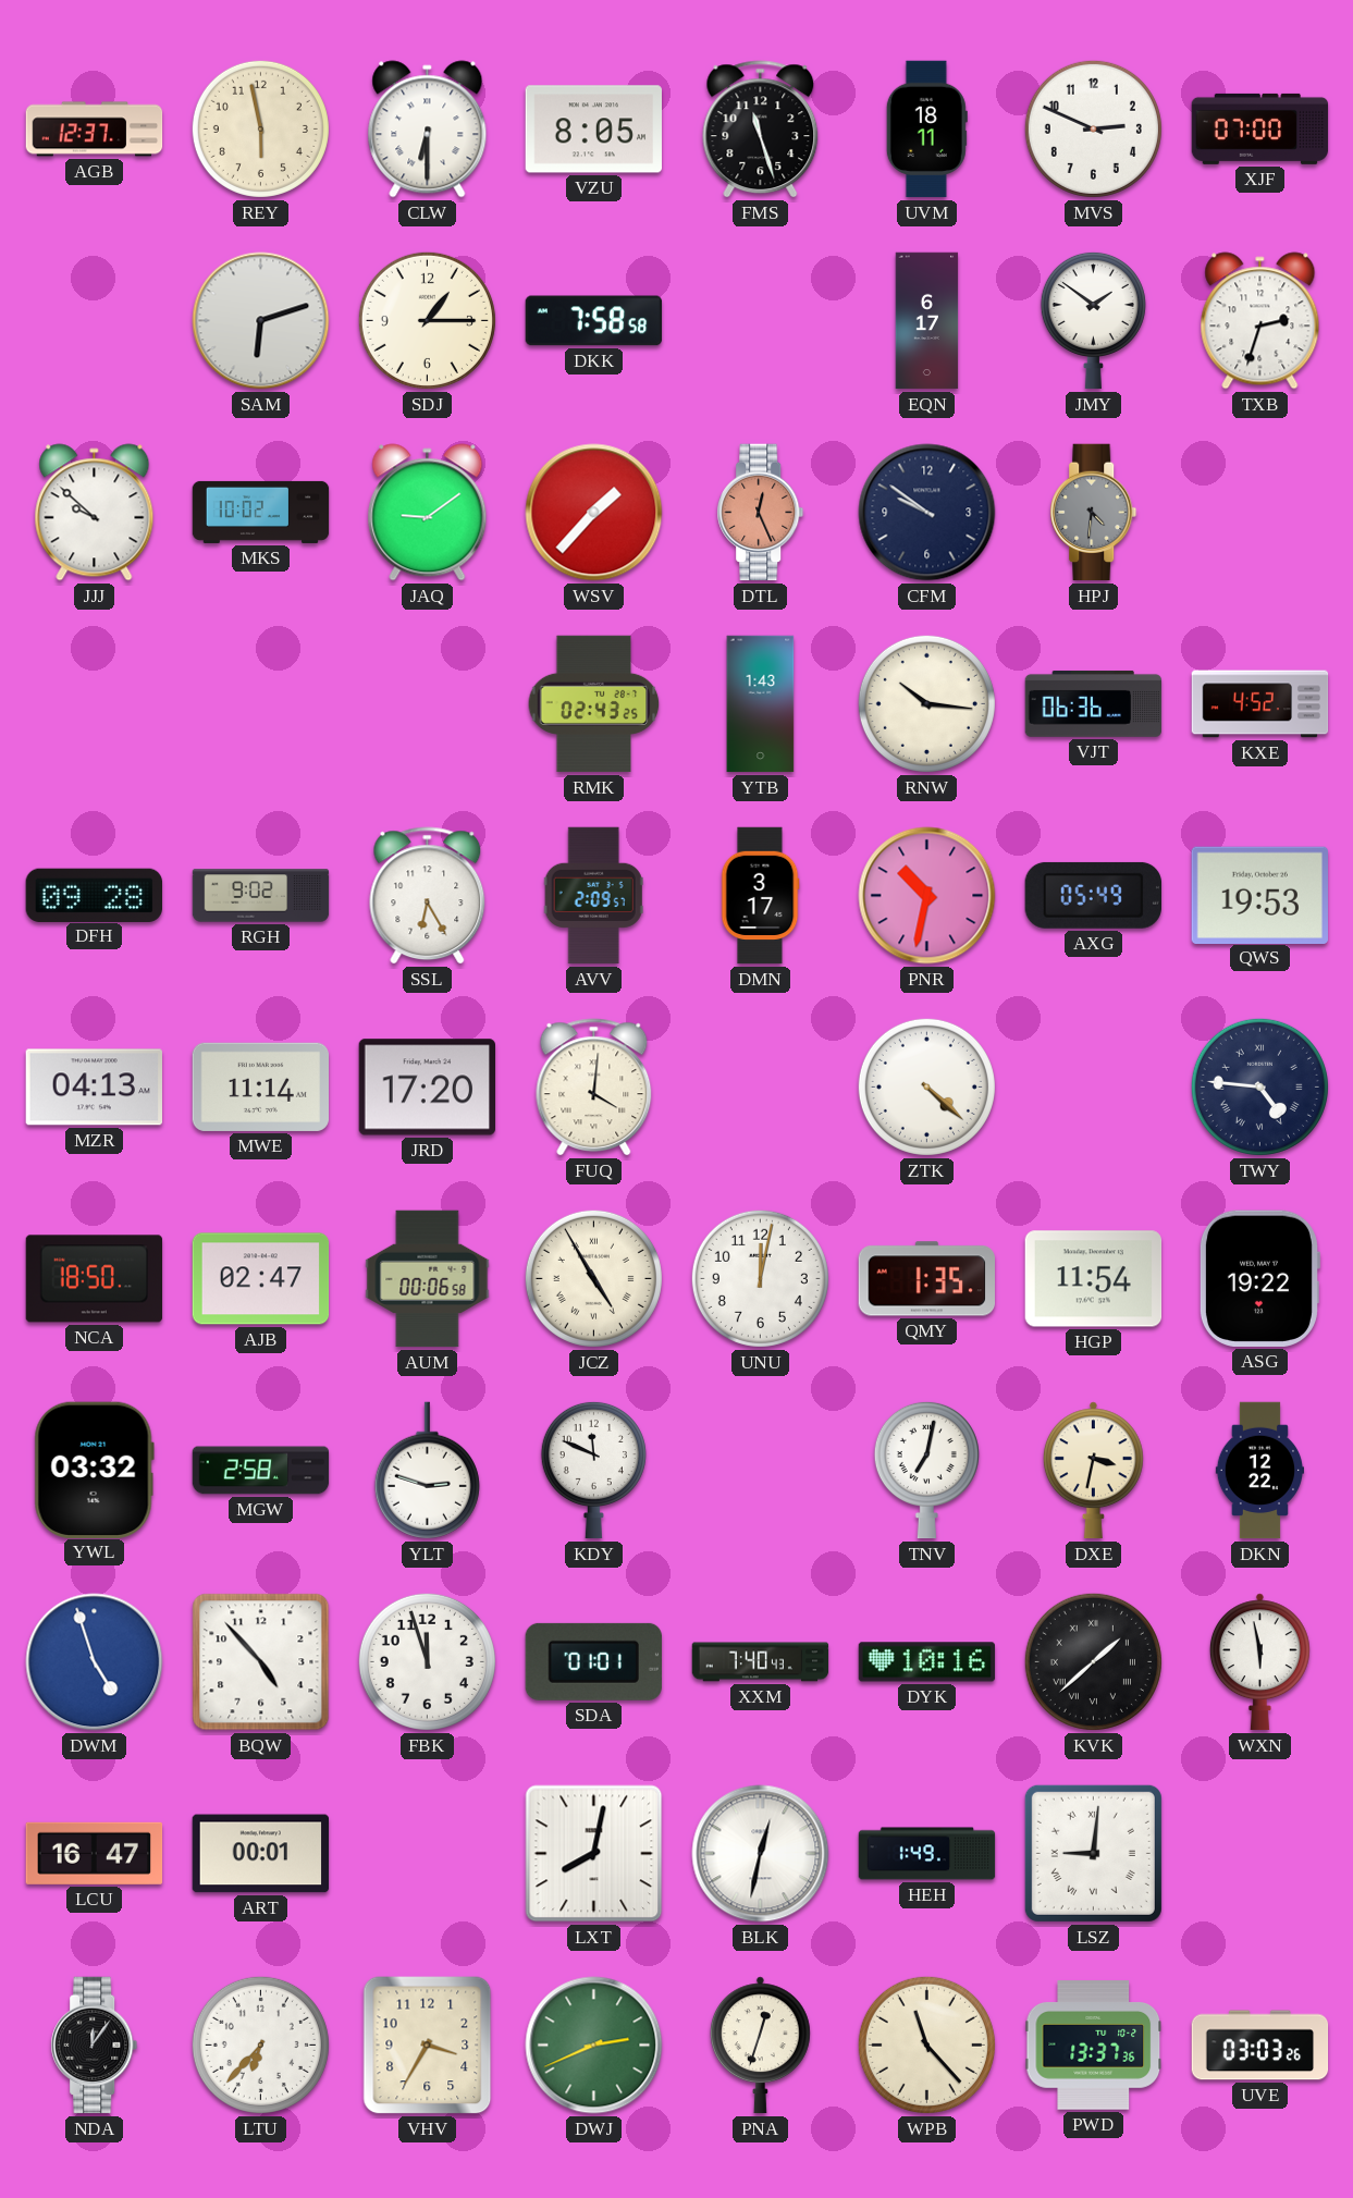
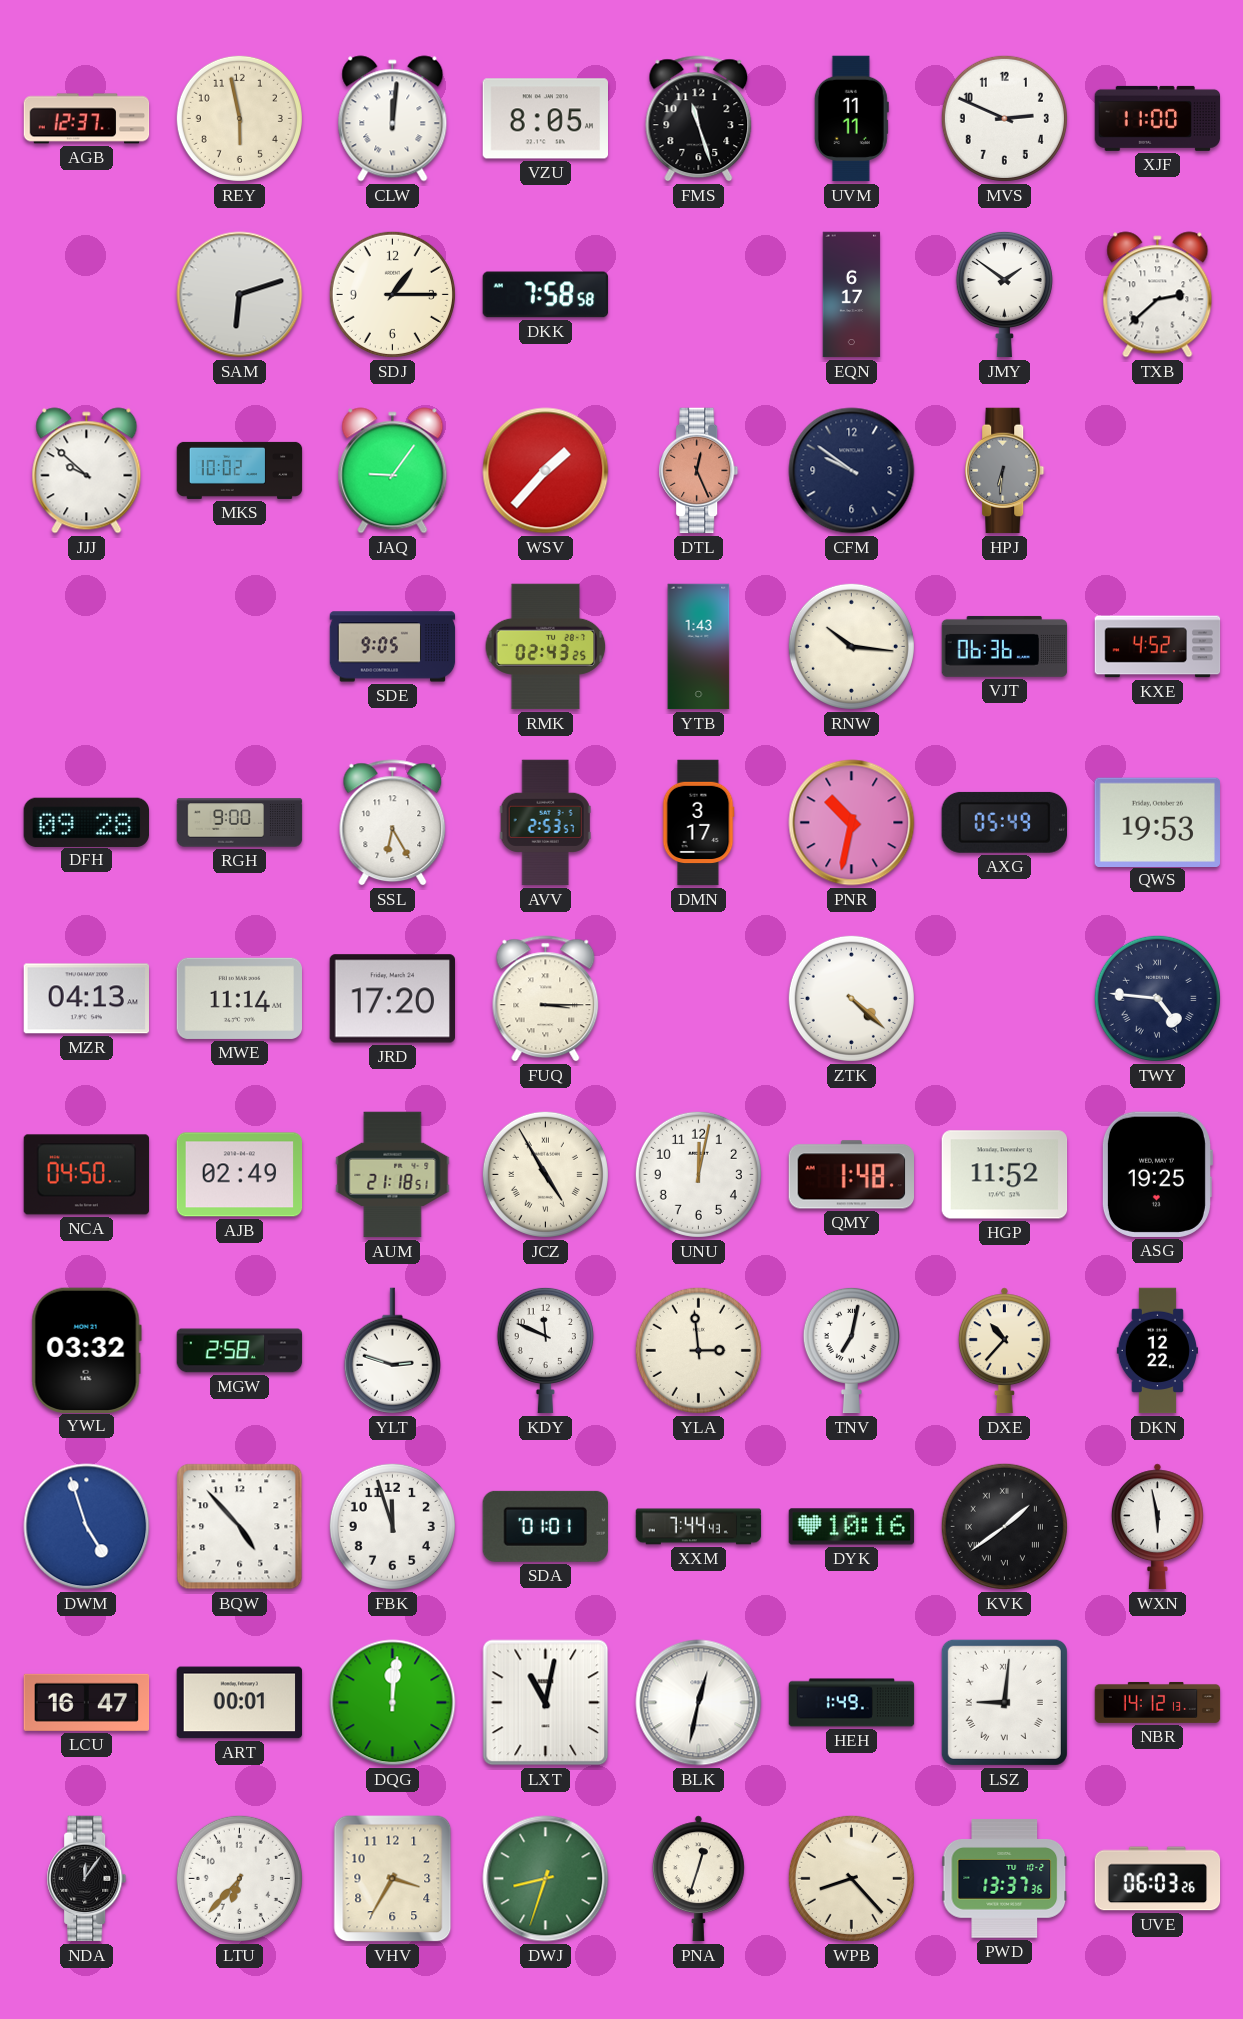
CLW: 6:30 -> 12:01
UVM: 18:11 -> 11:11
XJF: 07:00 -> 11:00
TXB: 2:33 -> 2:38
JAQ: 9:09 -> 9:06
HPJ: 4:31 -> 6:31
SDE: none -> 9:05
RGH: 9:02 -> 9:00
AVV: 2:09 -> 2:53
FUQ: 4:01 -> 3:15
NCA: 18:50 -> 04:50
AJB: 02:47 -> 02:49
AUM: 00:06 -> 21:18
QMY: 1:35 -> 1:48
HGP: 11:54 -> 11:52
ASG: 19:22 -> 19:25
YLA: none -> 2:59
DXE: 3:32 -> 10:37
XXM: 7:40 -> 7:44
KVK: 1:38 -> 1:39
DQG: none -> 12:01
LXT: 8:02 -> 11:02
NBR: none -> 14:12
DWJ: 2:41 -> 8:33
WPB: 11:23 -> 8:23
UVE: 03:03 -> 06:03
